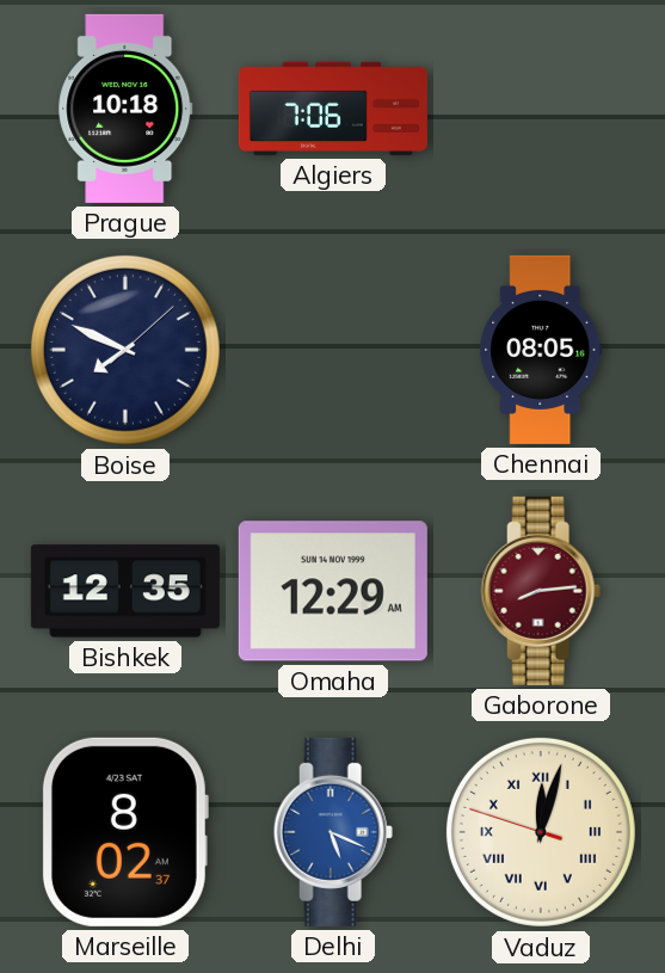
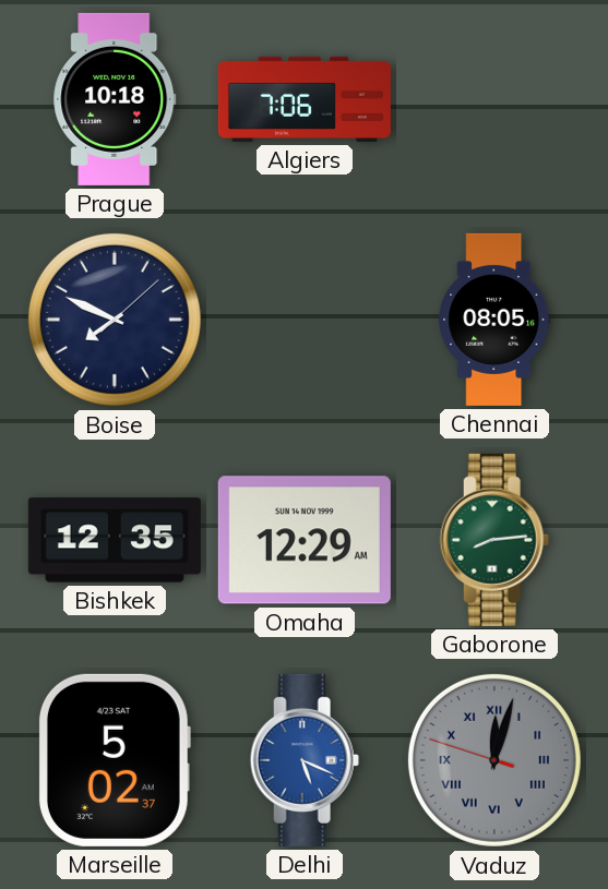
Gaborone dial: burgundy -> green
Marseille: 8:02 -> 5:02
Vaduz dial: cream -> grey
